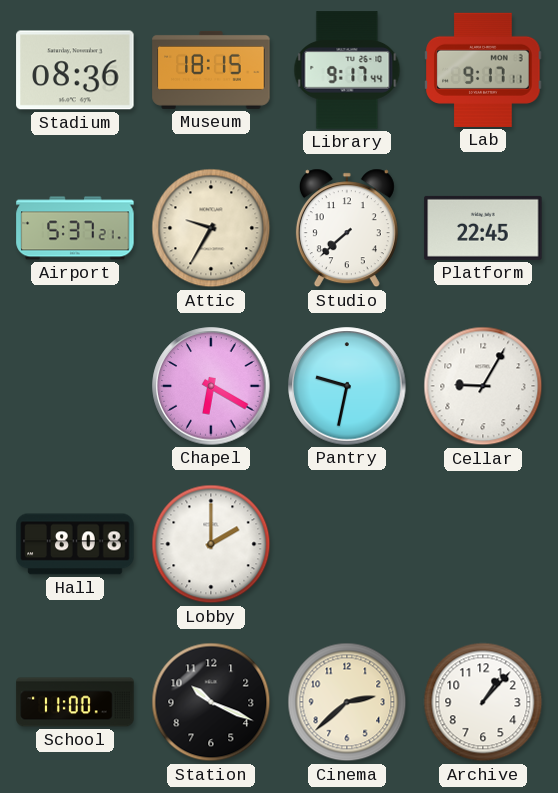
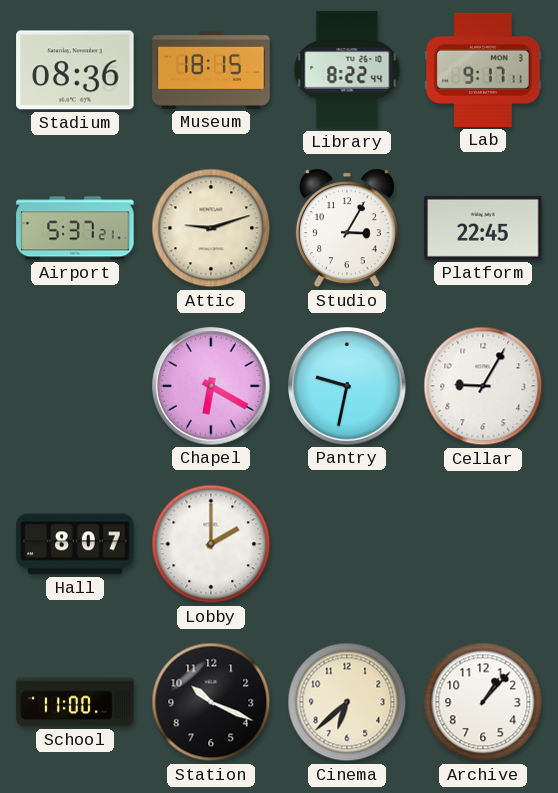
Library: 9:17 -> 8:22
Attic: 9:35 -> 9:12
Studio: 7:38 -> 3:05
Hall: 8:08 -> 8:07
Cinema: 2:38 -> 6:38
